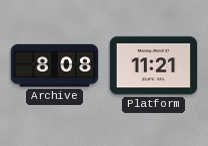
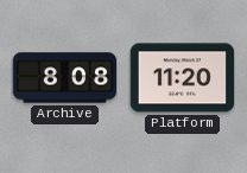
Platform: 11:21 -> 11:20
